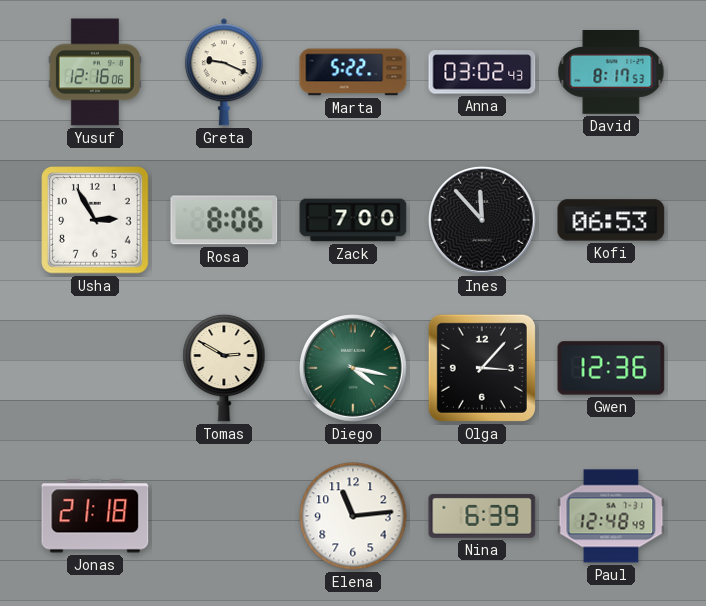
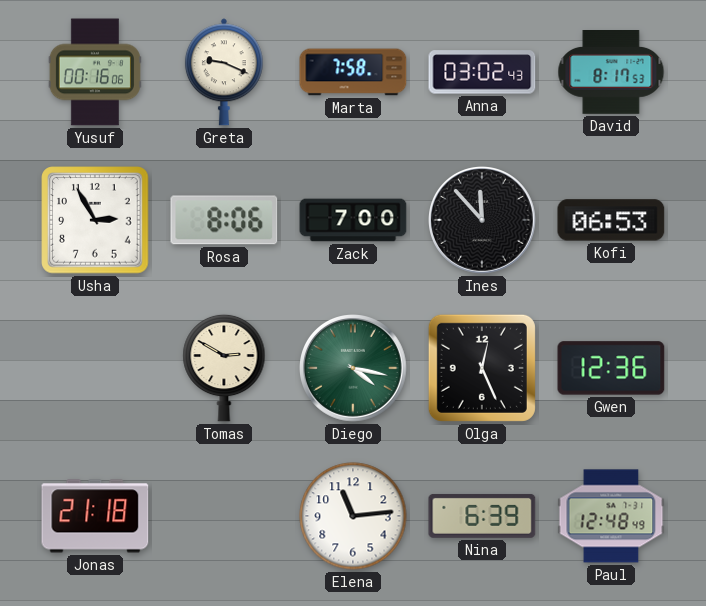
Yusuf: 12:16 -> 00:16
Marta: 5:22 -> 7:58
Olga: 3:07 -> 12:26
